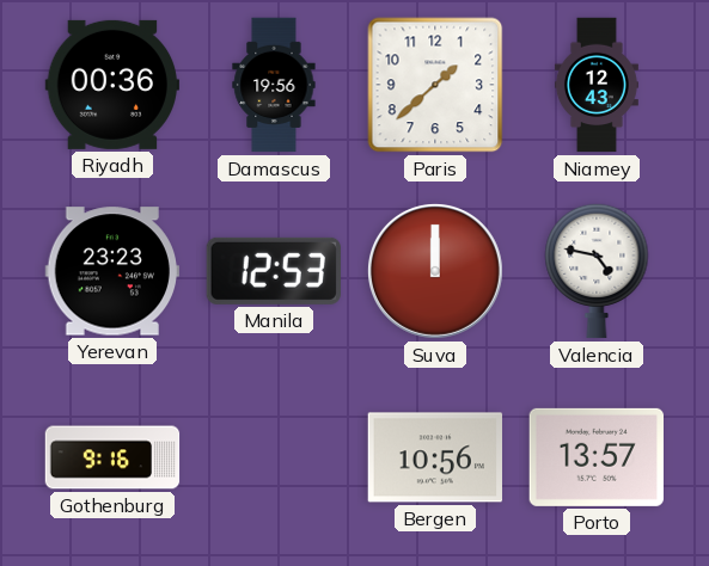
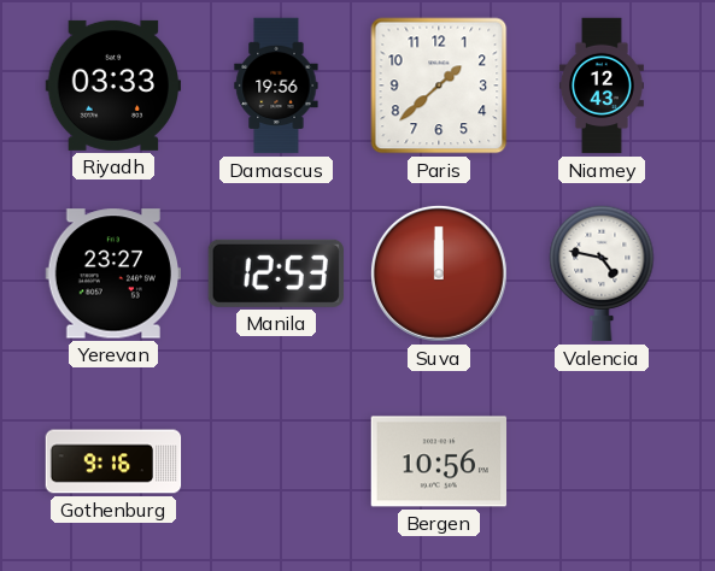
Riyadh: 00:36 -> 03:33
Yerevan: 23:23 -> 23:27
Porto: 13:57 -> none
